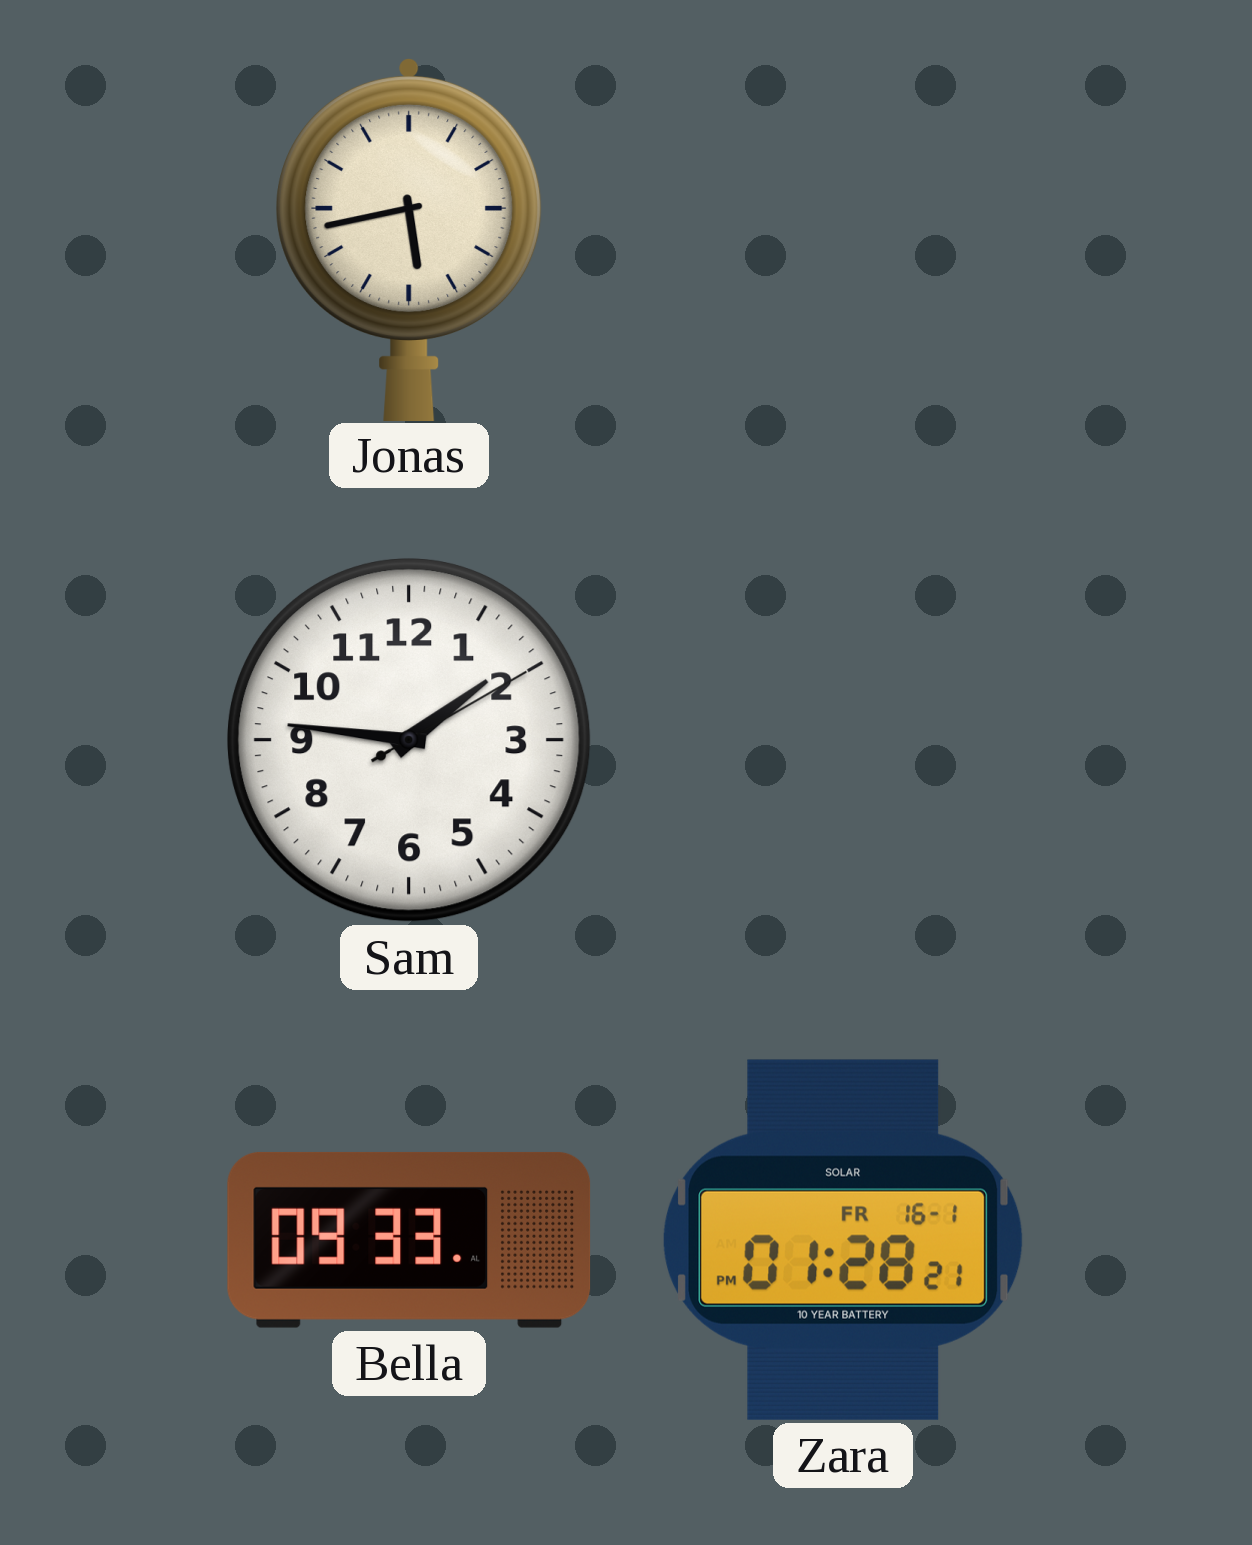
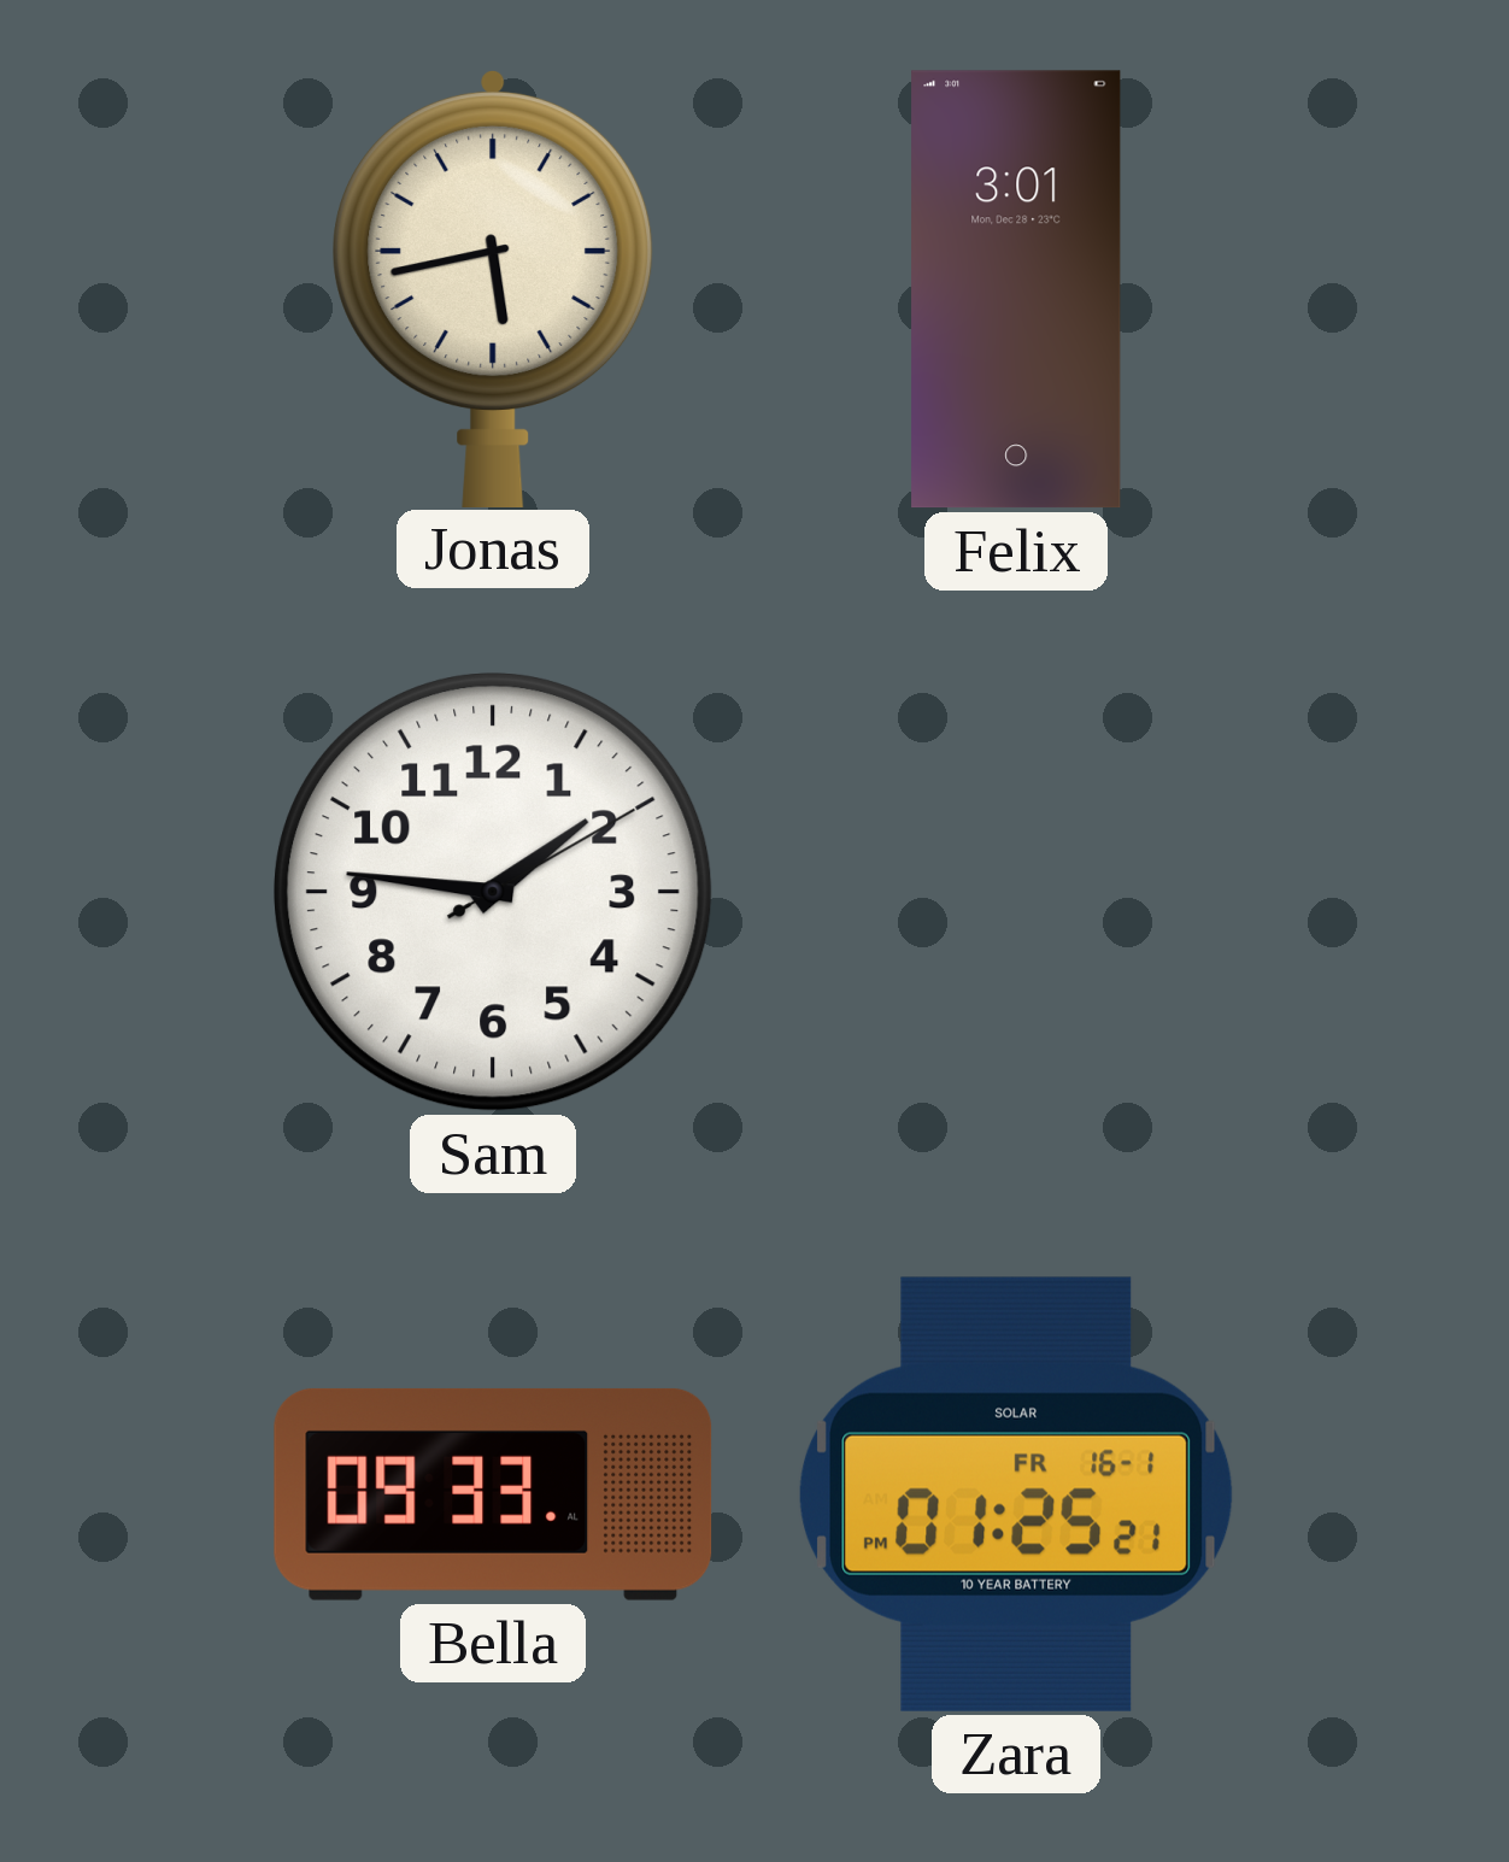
Felix: none -> 3:01
Zara: 01:28 -> 01:25
